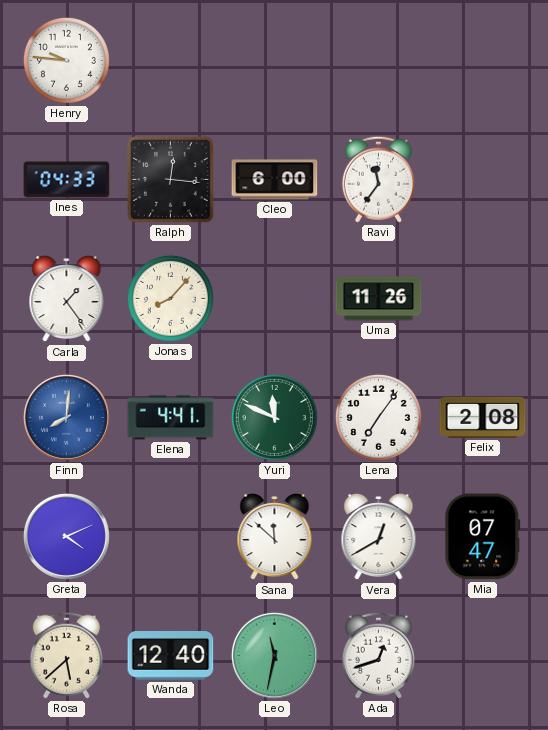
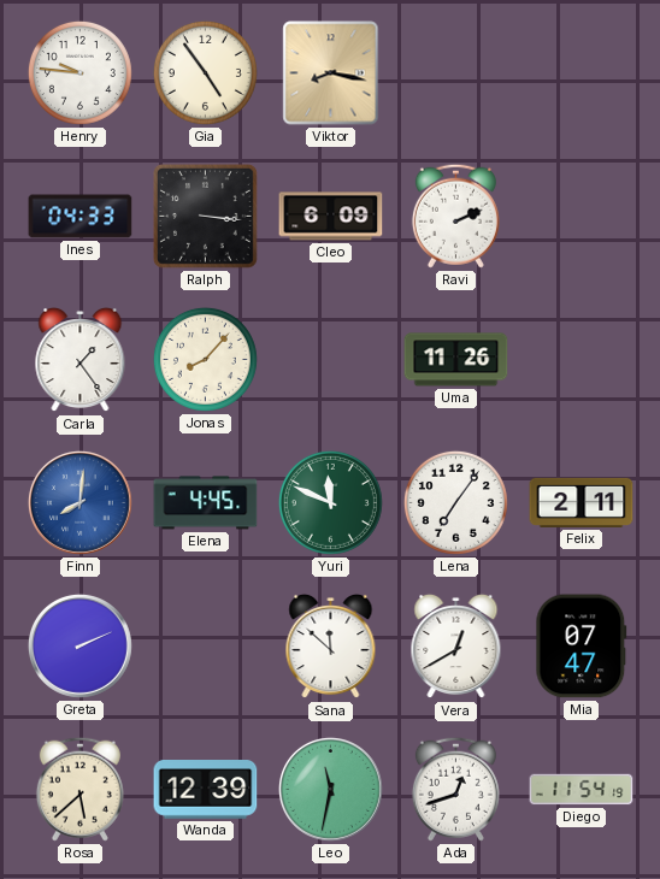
Gia: none -> 4:54
Viktor: none -> 8:17
Ralph: 12:16 -> 3:16
Cleo: 6:00 -> 6:09
Ravi: 11:36 -> 2:11
Elena: 4:41 -> 4:45
Felix: 2:08 -> 2:11
Greta: 4:11 -> 2:11
Wanda: 12:40 -> 12:39
Diego: none -> 11:54
